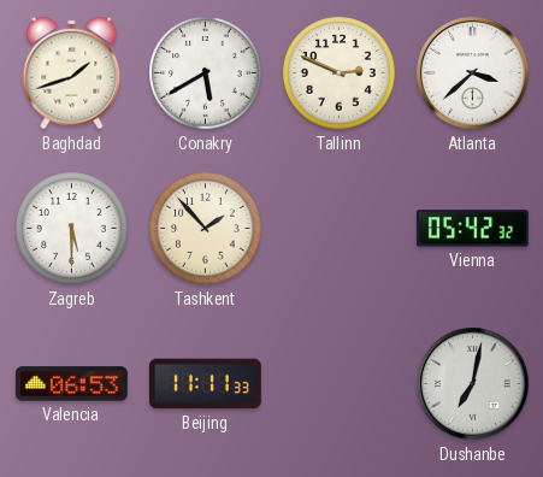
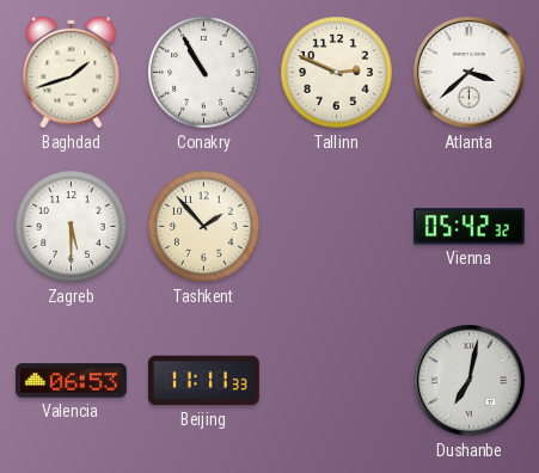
Conakry: 5:40 -> 10:55
